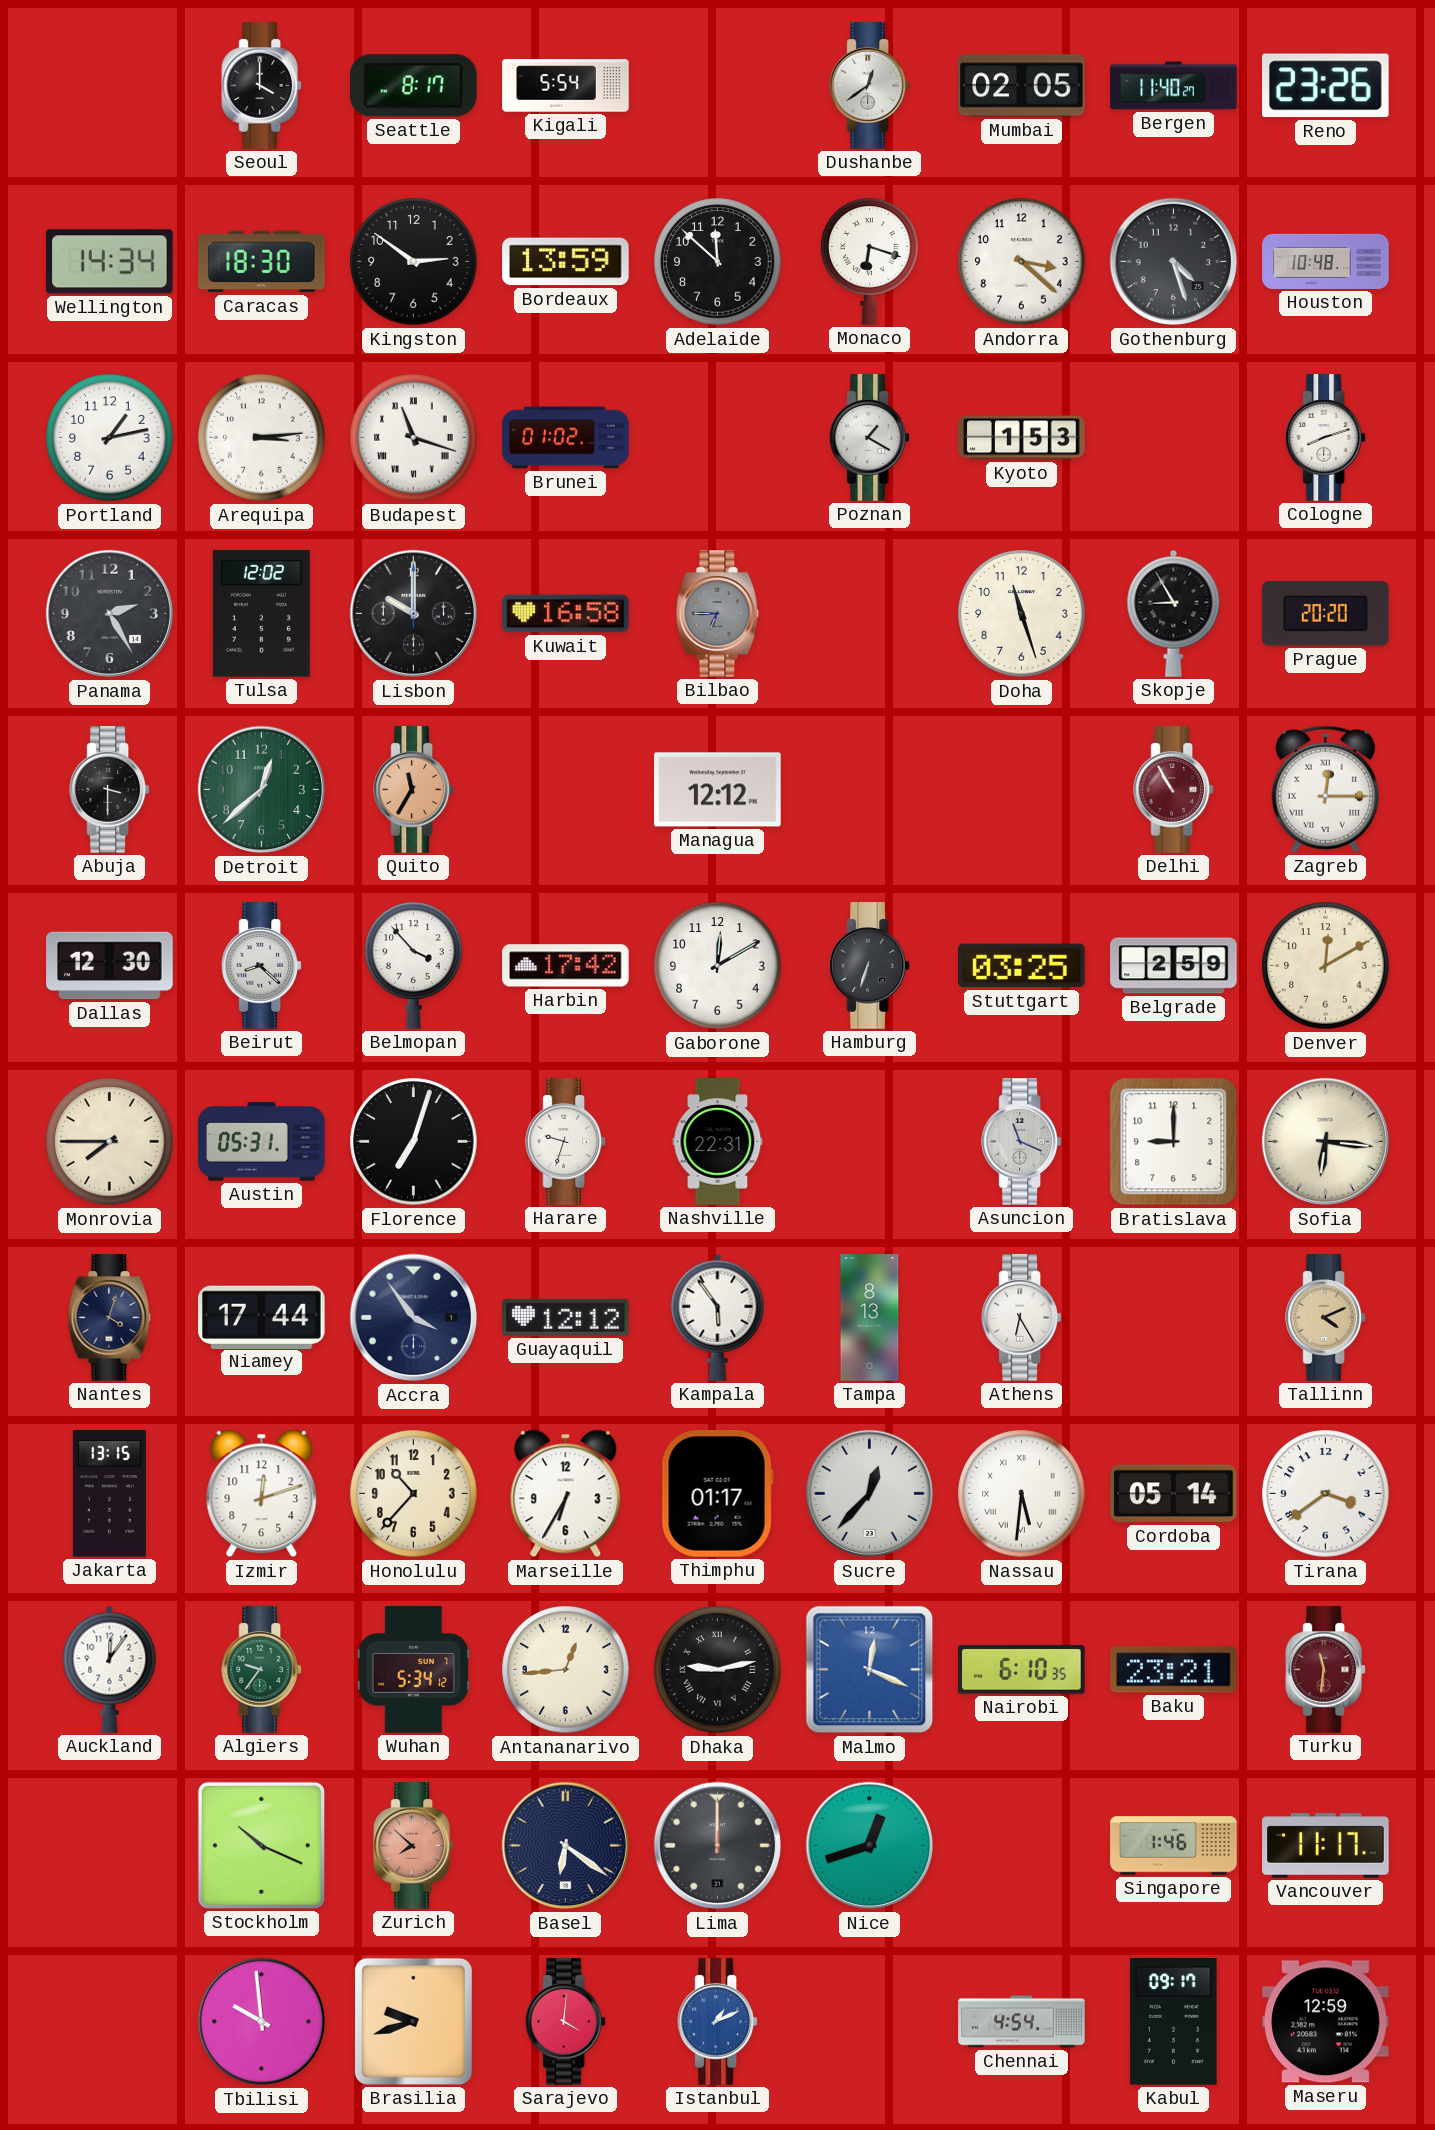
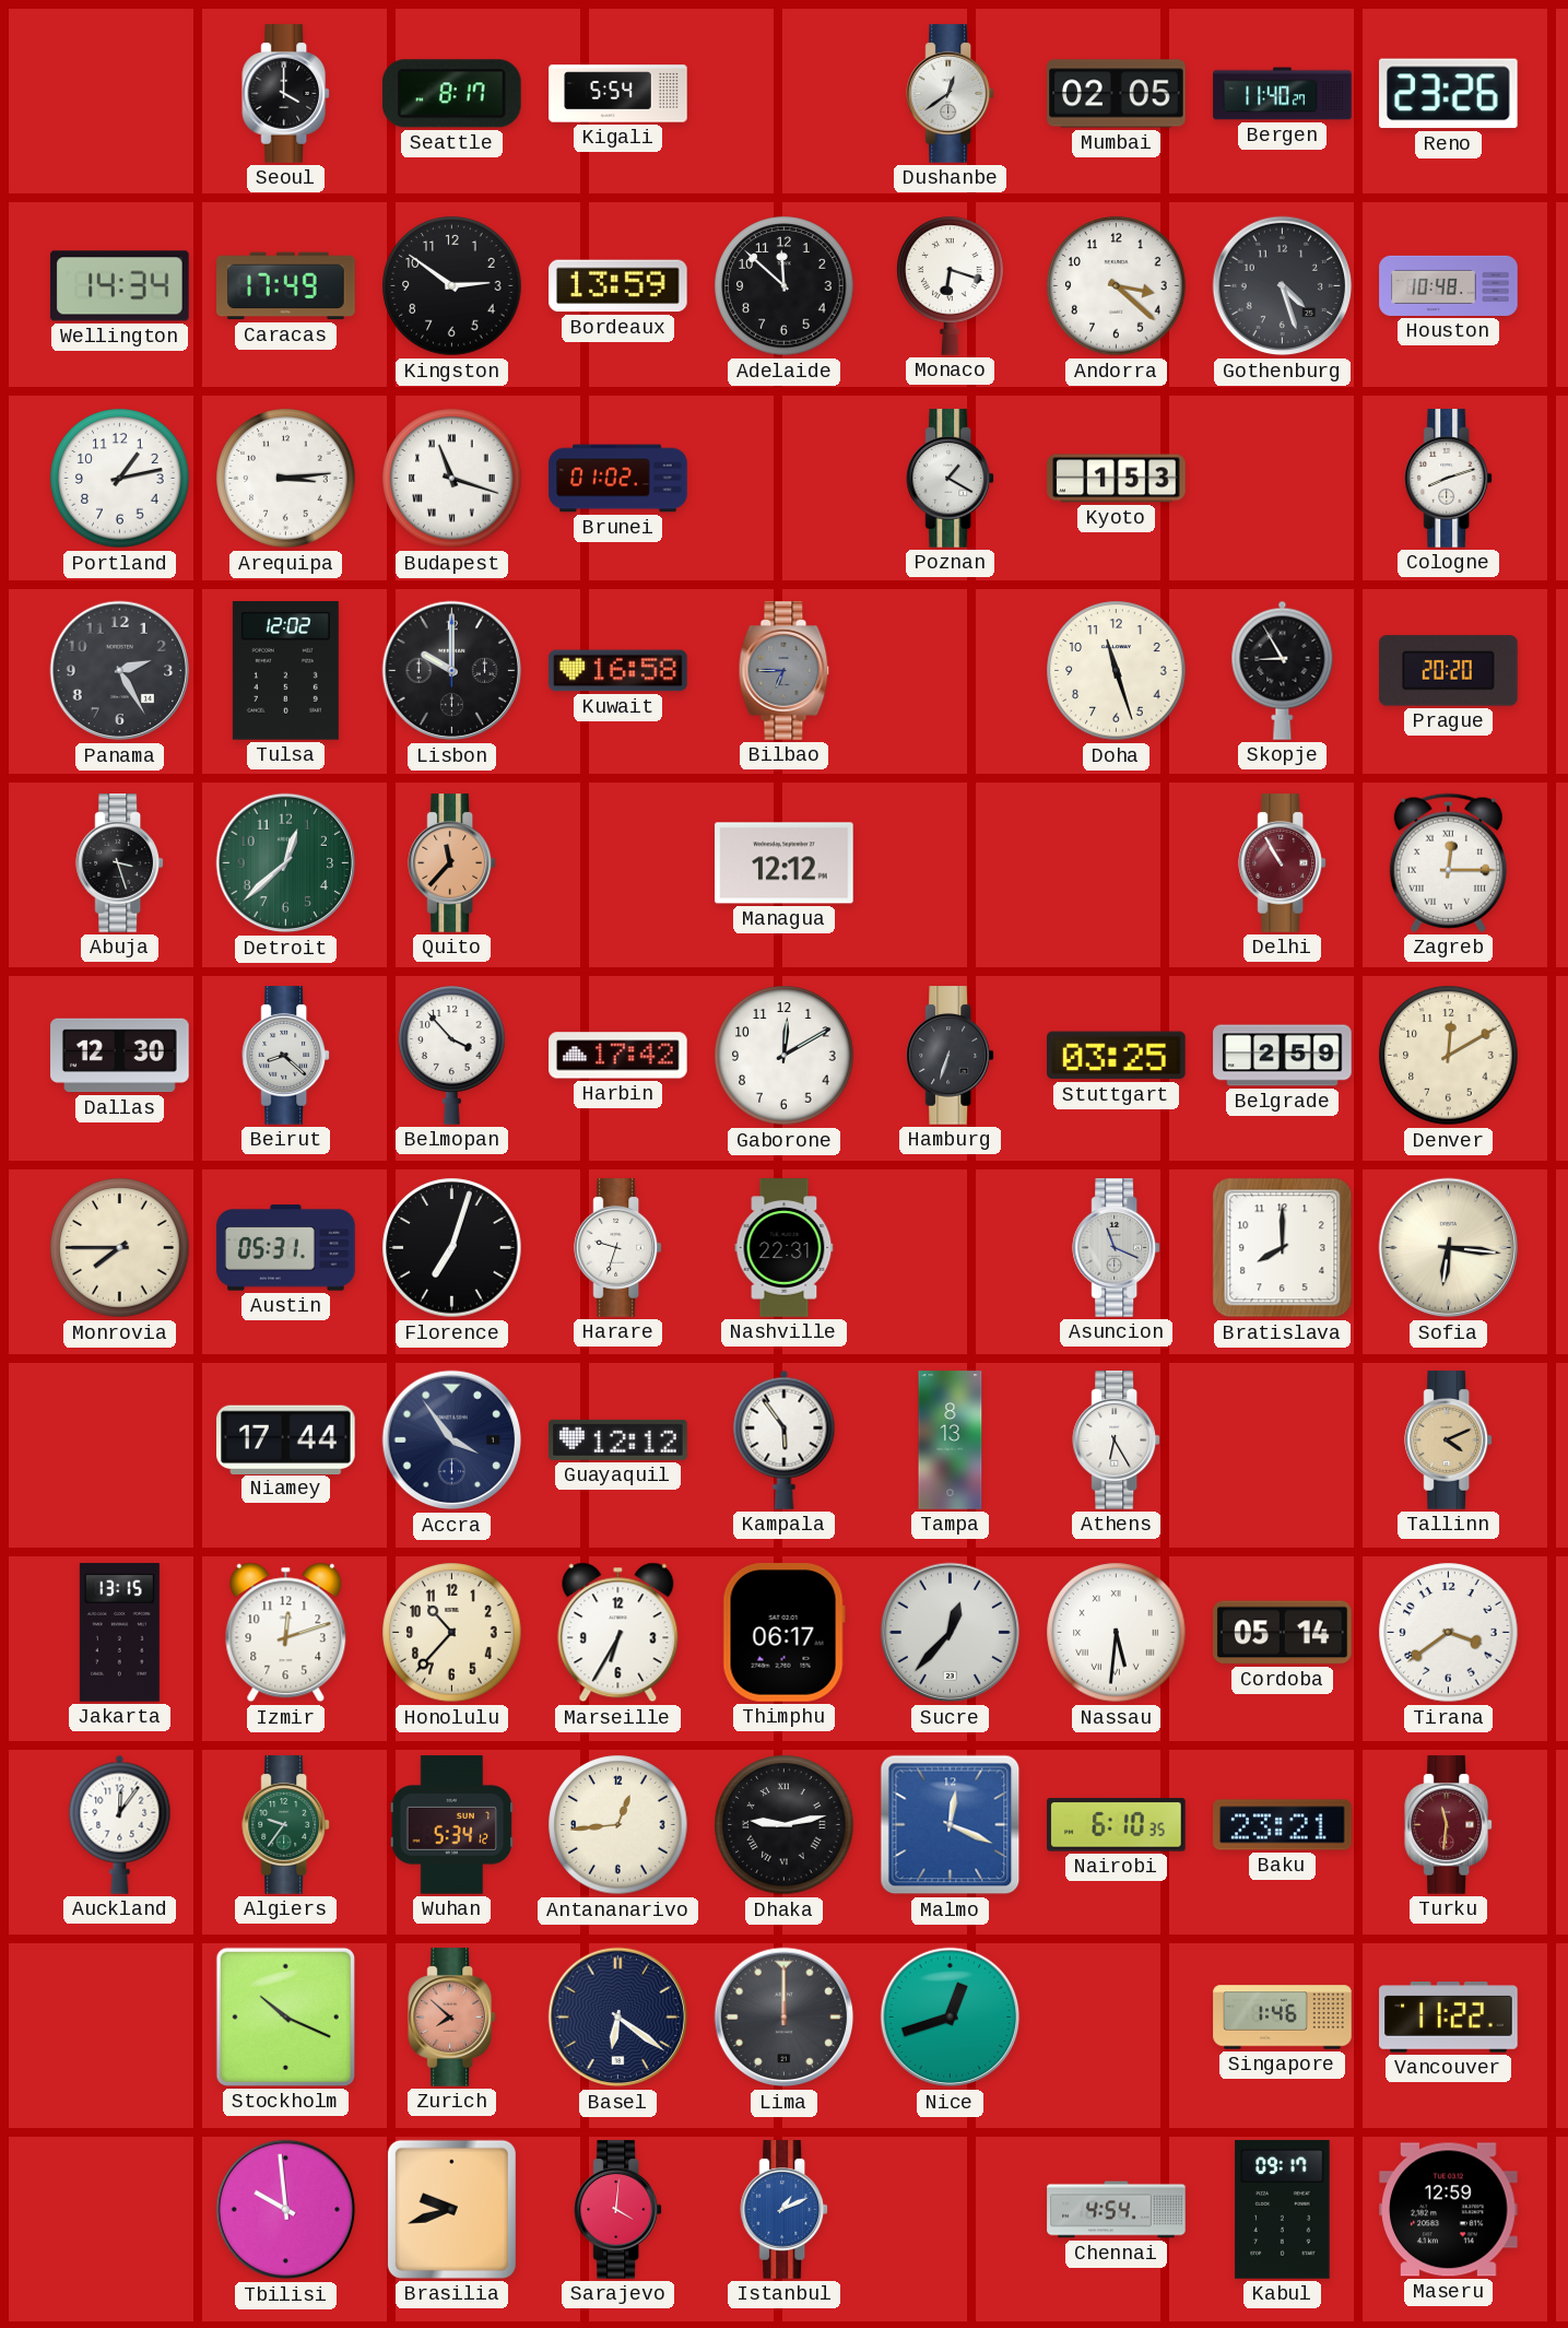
Caracas: 18:30 -> 17:49
Abuja: 3:30 -> 3:27
Quito: 11:35 -> 11:37
Bratislava: 9:00 -> 8:00
Nantes: 4:03 -> none
Thimphu: 01:17 -> 06:17
Vancouver: 11:17 -> 11:22
